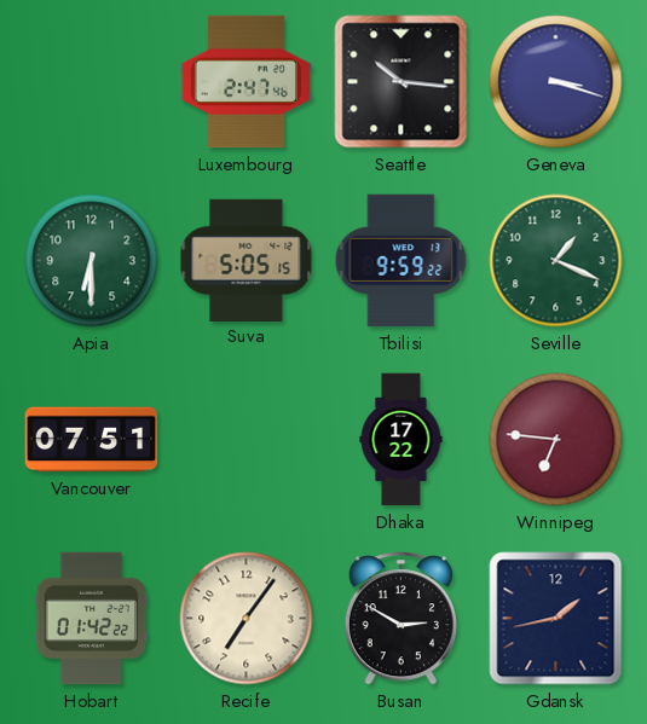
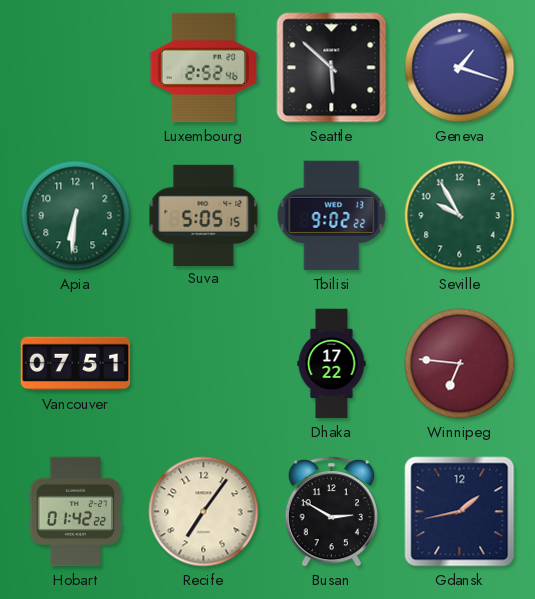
Luxembourg: 2:47 -> 2:52
Seattle: 10:16 -> 5:52
Geneva: 3:18 -> 1:18
Apia: 6:30 -> 6:31
Tbilisi: 9:59 -> 9:02
Seville: 1:19 -> 9:55
